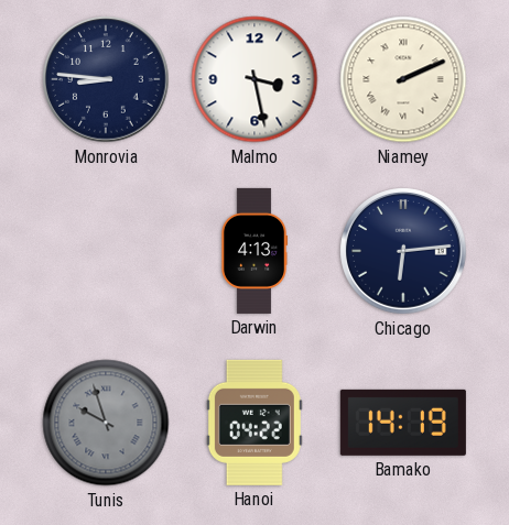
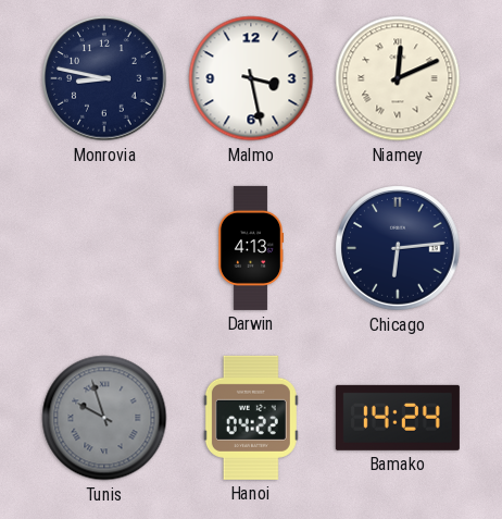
Monrovia: 8:46 -> 8:47
Niamey: 2:11 -> 12:11
Bamako: 14:19 -> 14:24
